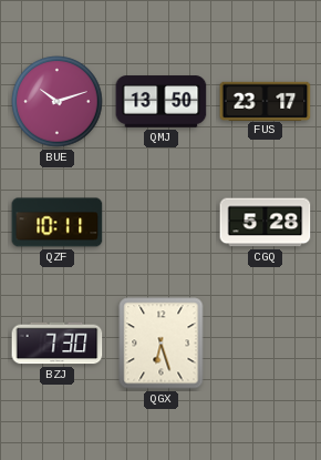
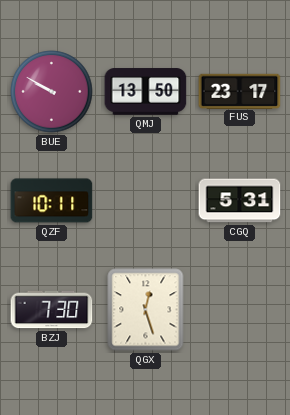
BUE: 10:12 -> 9:50
CGQ: 5:28 -> 5:31
QGX: 6:27 -> 12:27
